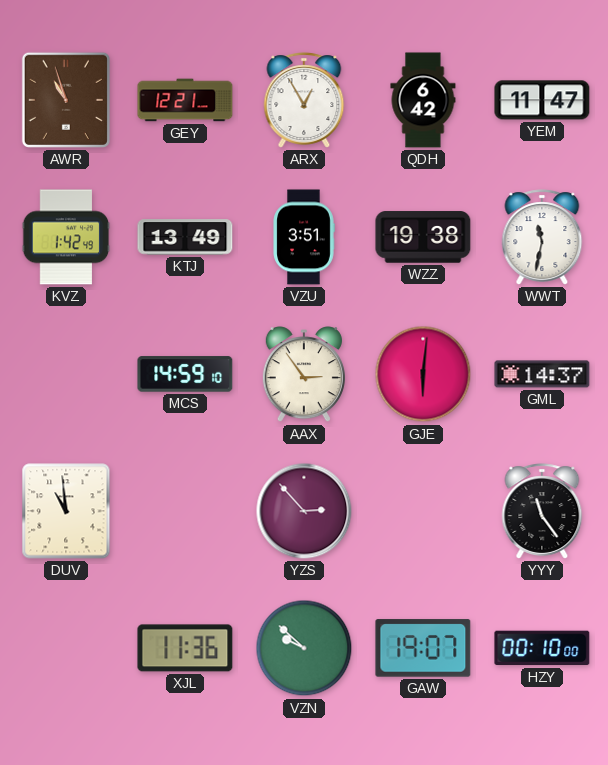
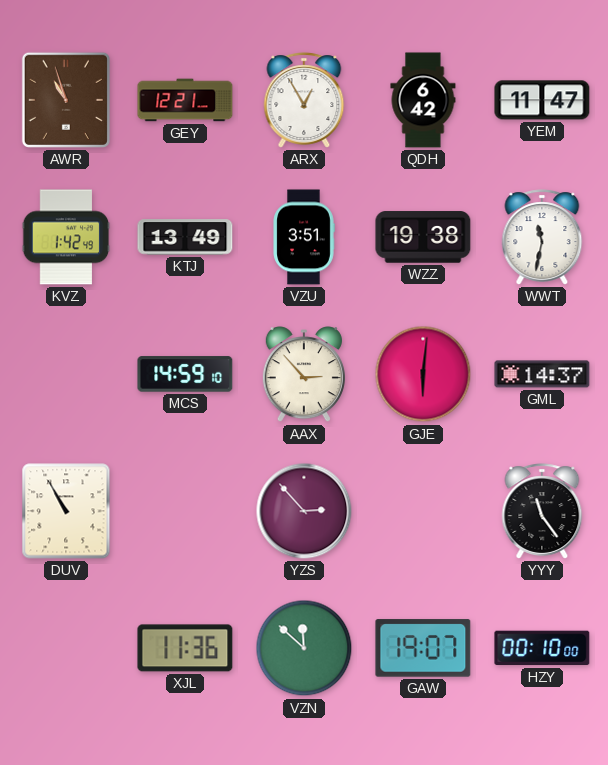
AAX: 2:54 -> 2:53
DUV: 10:59 -> 10:55
VZN: 9:52 -> 11:52
